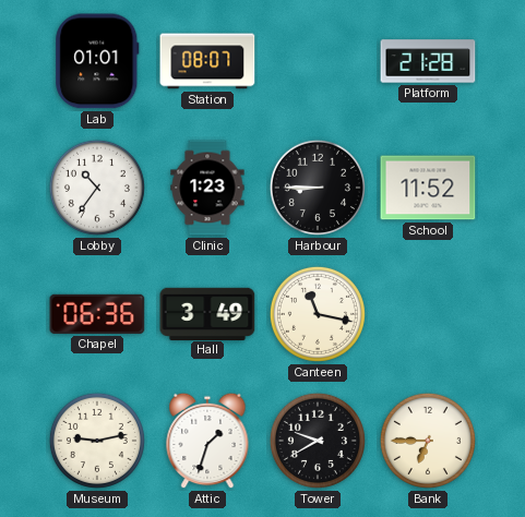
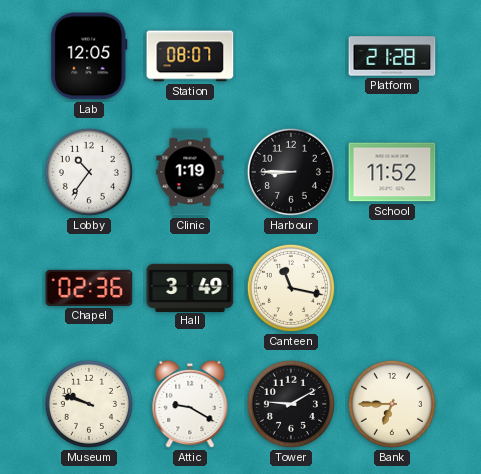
Lab: 01:01 -> 12:05
Clinic: 1:23 -> 1:19
Chapel: 06:36 -> 02:36
Museum: 9:13 -> 9:48
Attic: 1:33 -> 9:20
Tower: 9:40 -> 9:10
